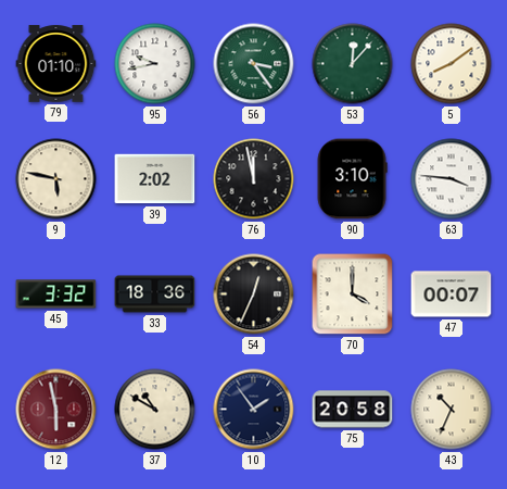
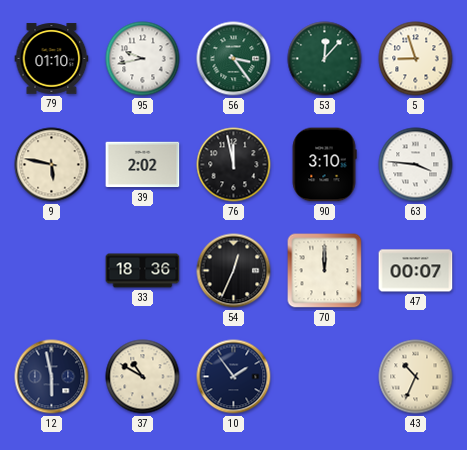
5: 8:09 -> 8:57
45: 3:32 -> none
70: 4:00 -> 12:00
12 dial: burgundy -> navy
75: 20:58 -> none
